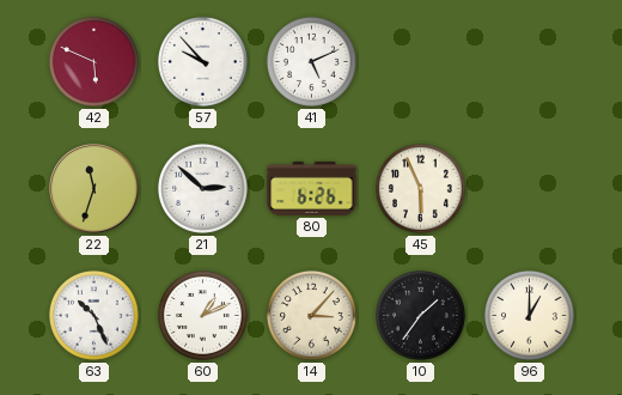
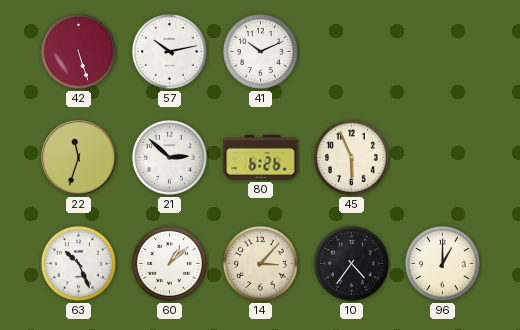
42: 5:49 -> 5:27
57: 9:53 -> 10:13
41: 5:11 -> 10:11
60: 1:11 -> 1:08
10: 1:36 -> 4:36
